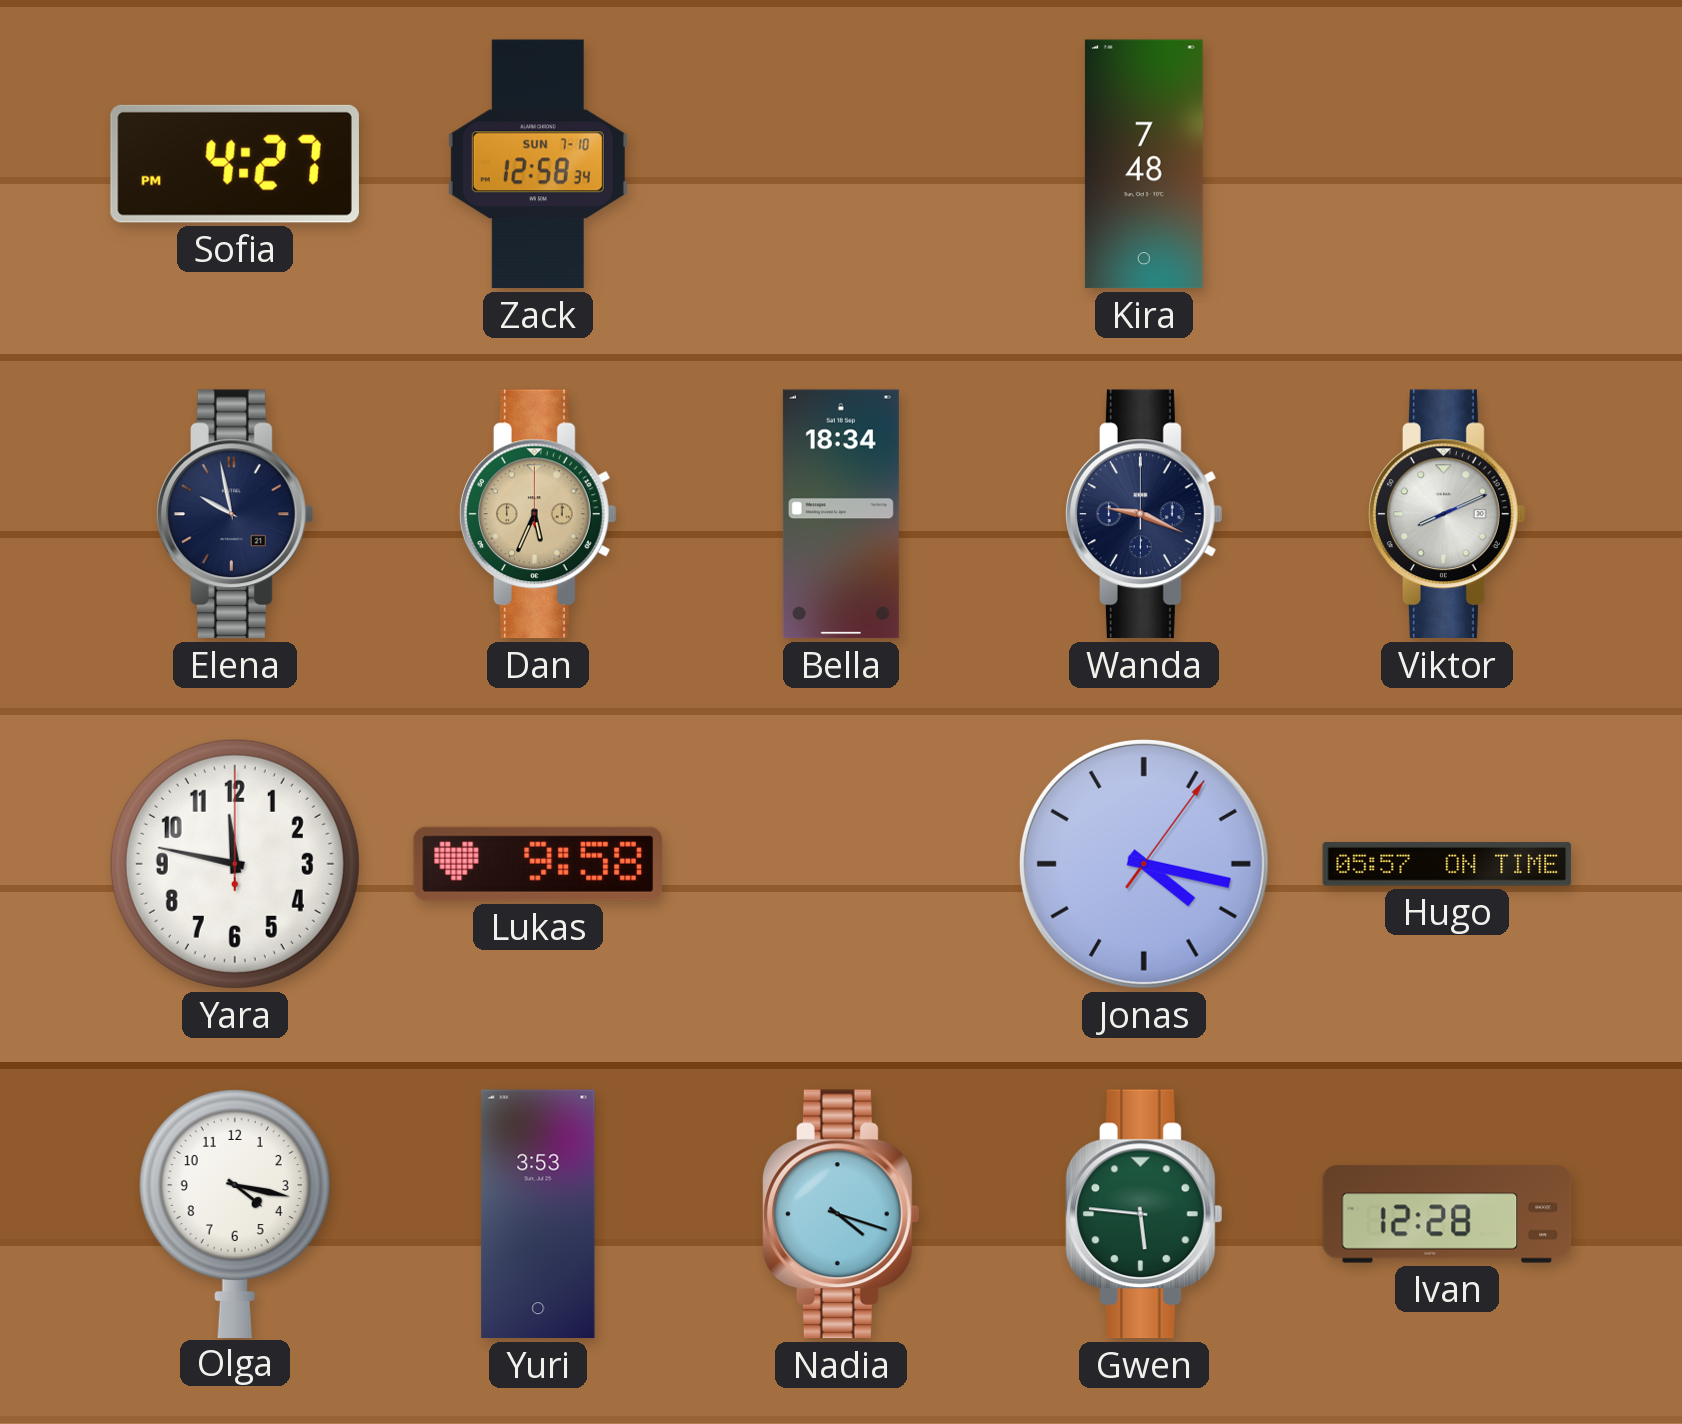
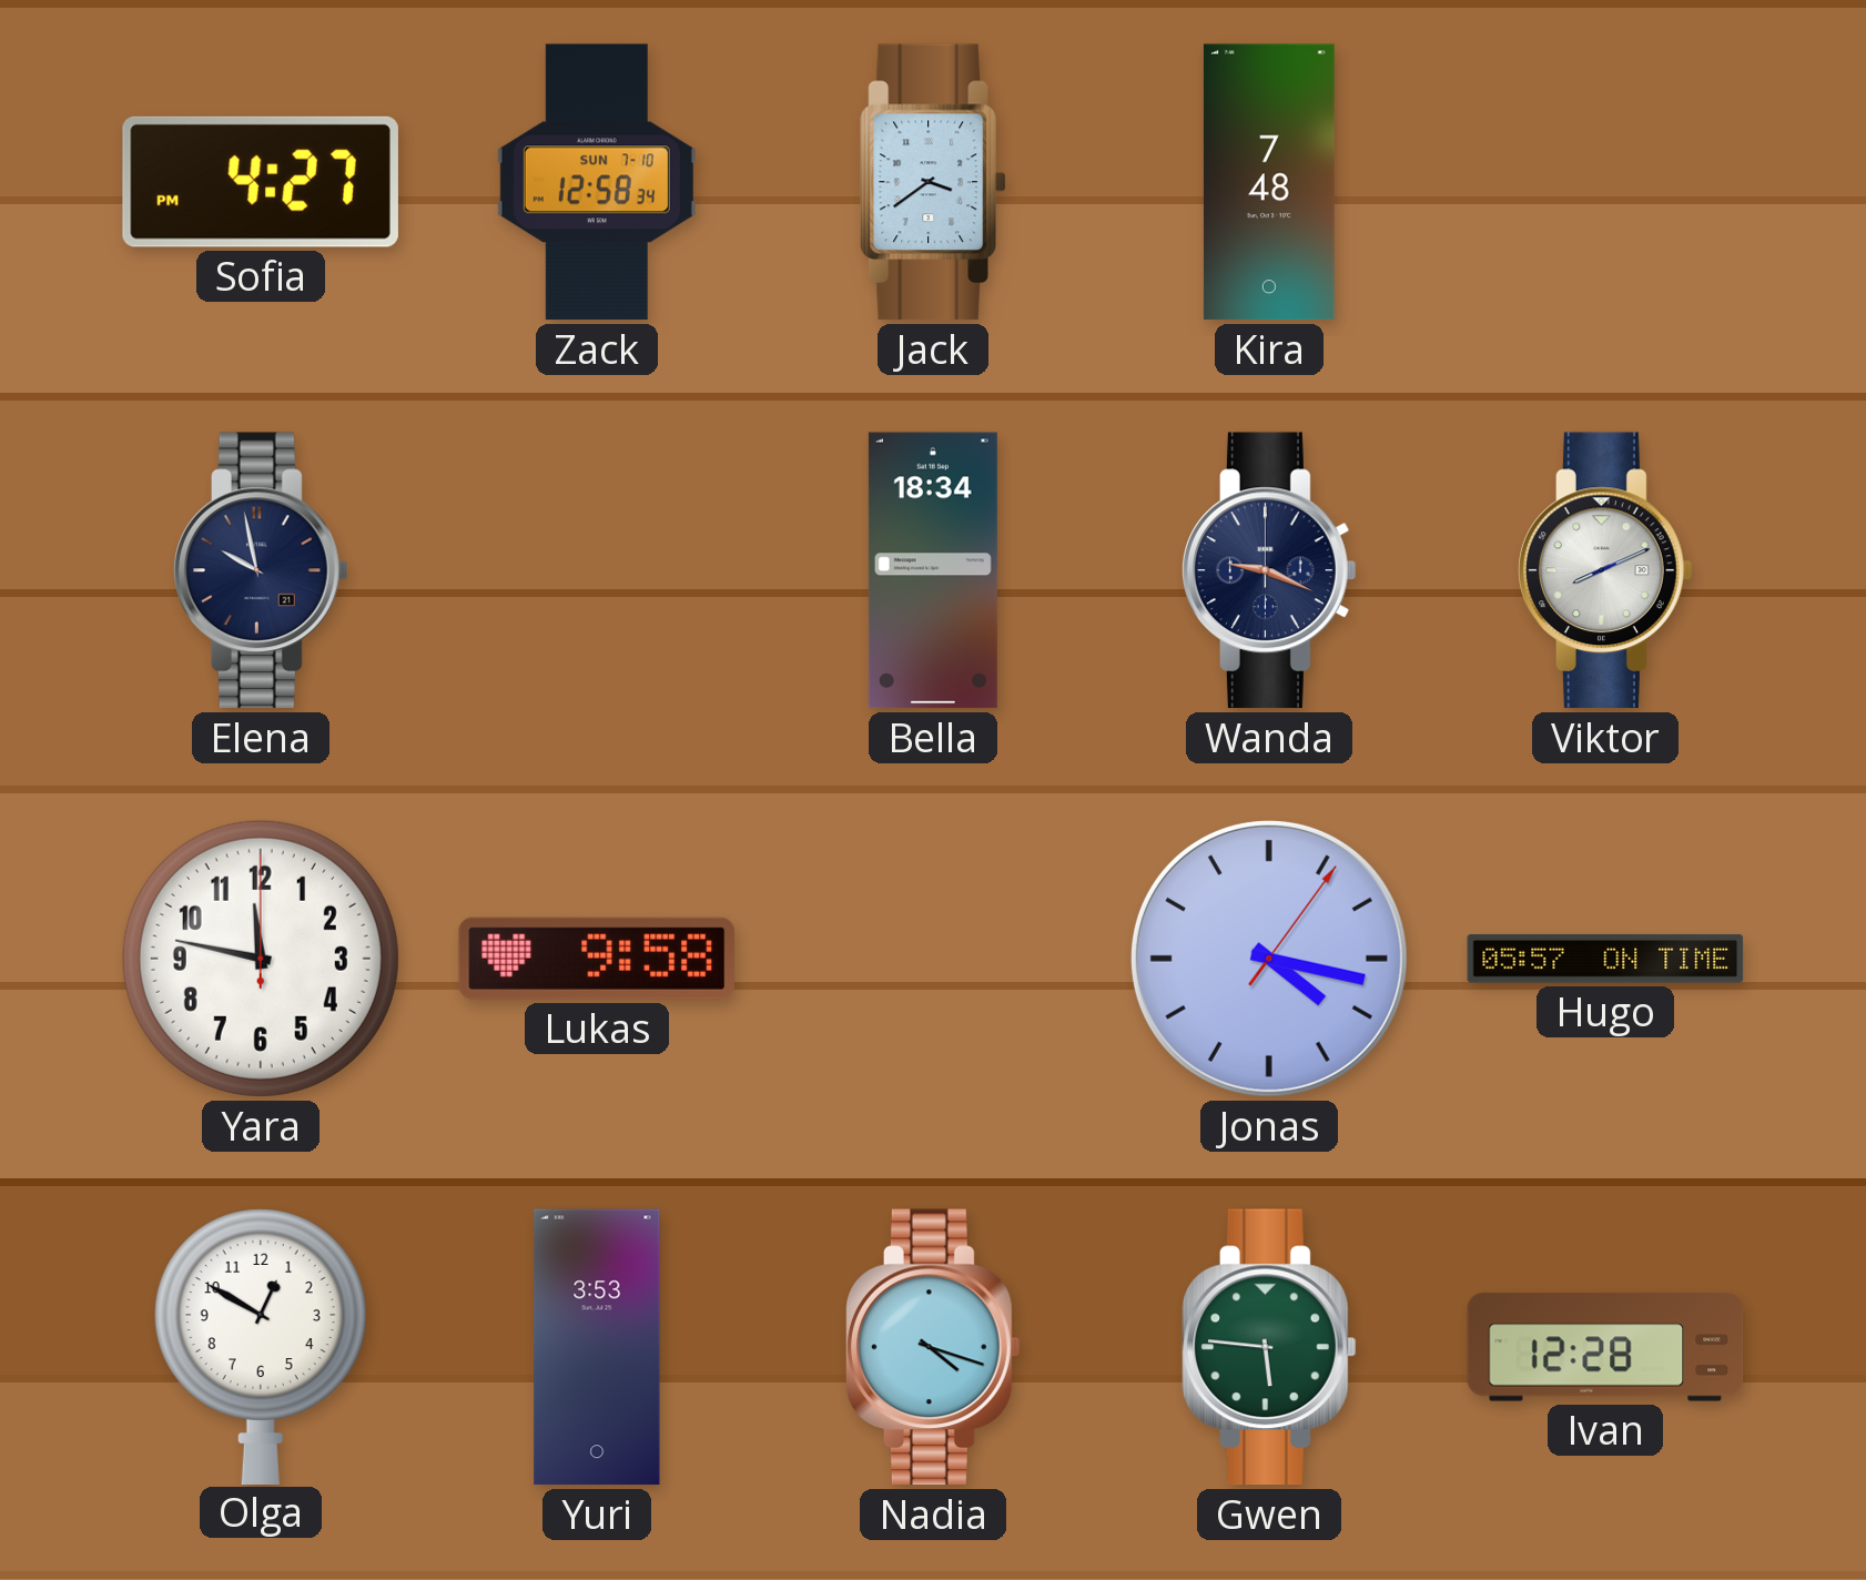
Jack: none -> 3:39
Dan: 5:34 -> none
Olga: 4:17 -> 12:50
